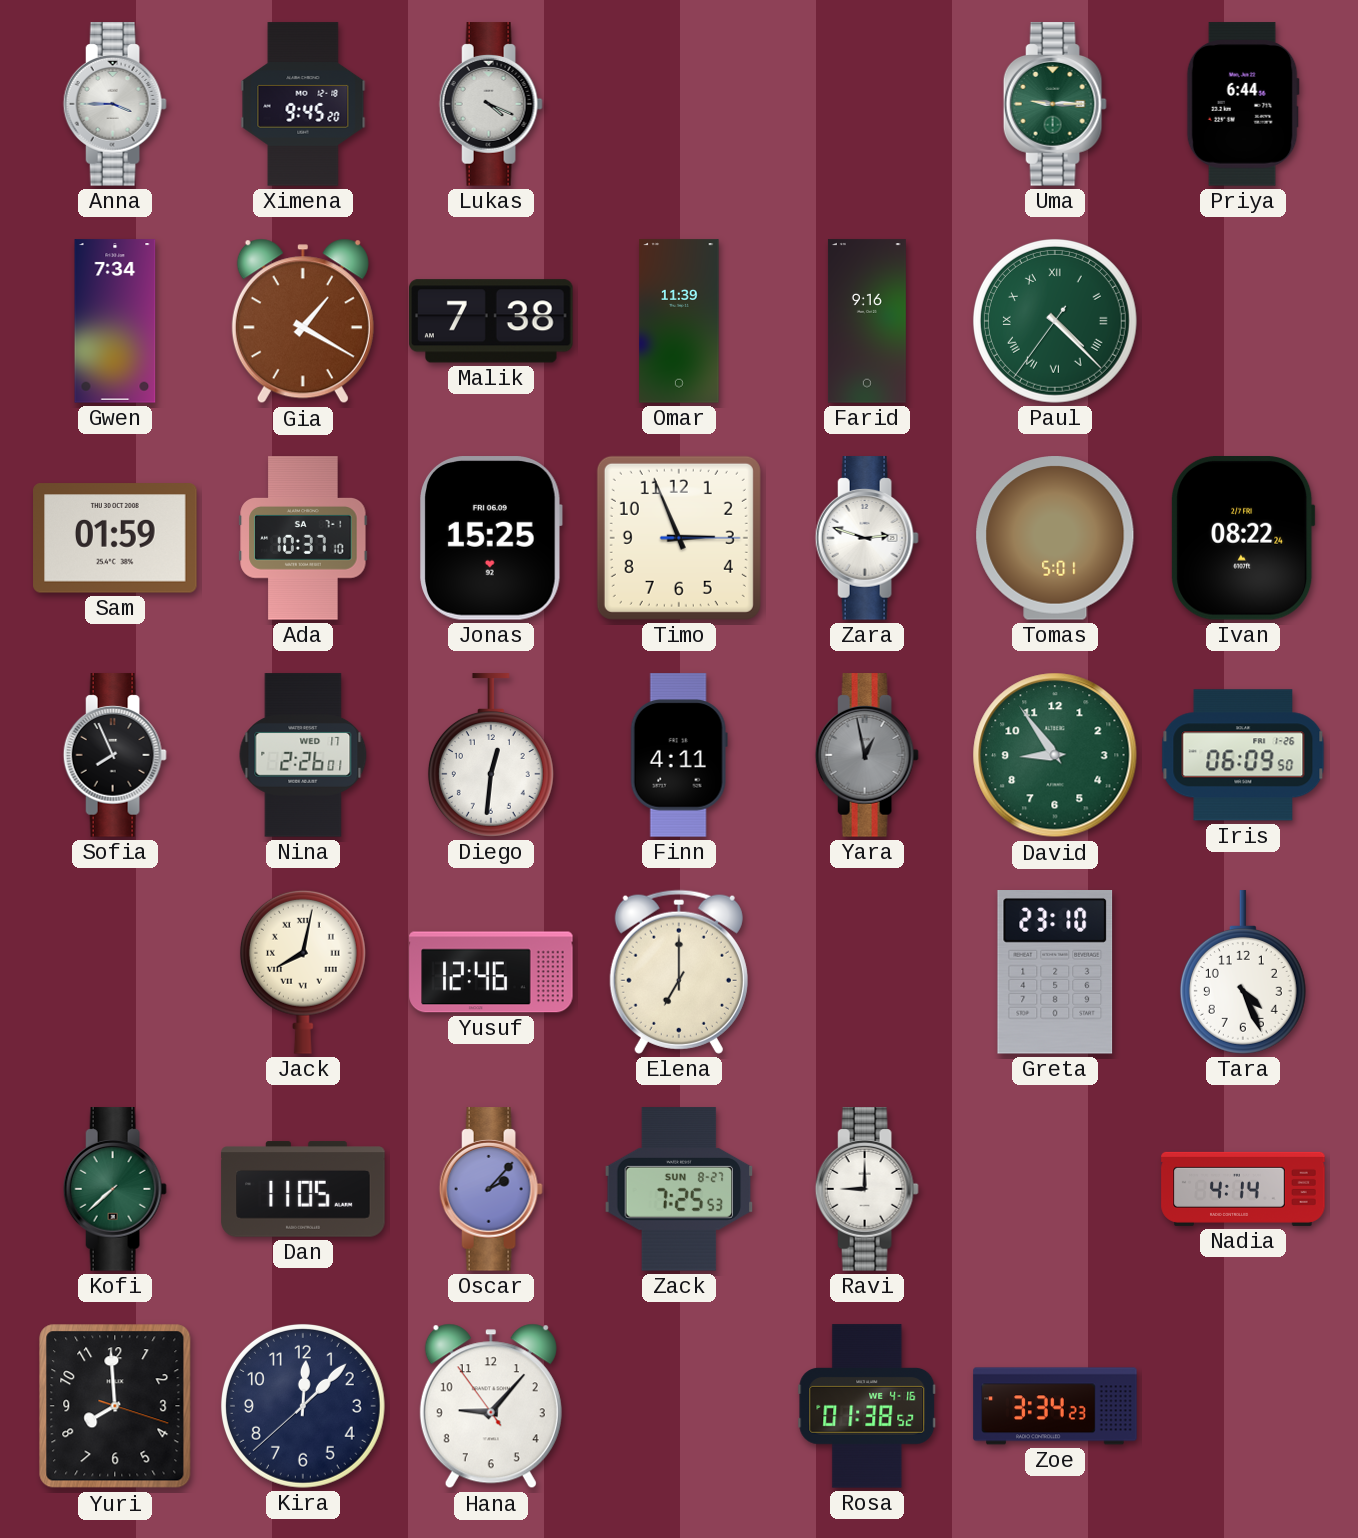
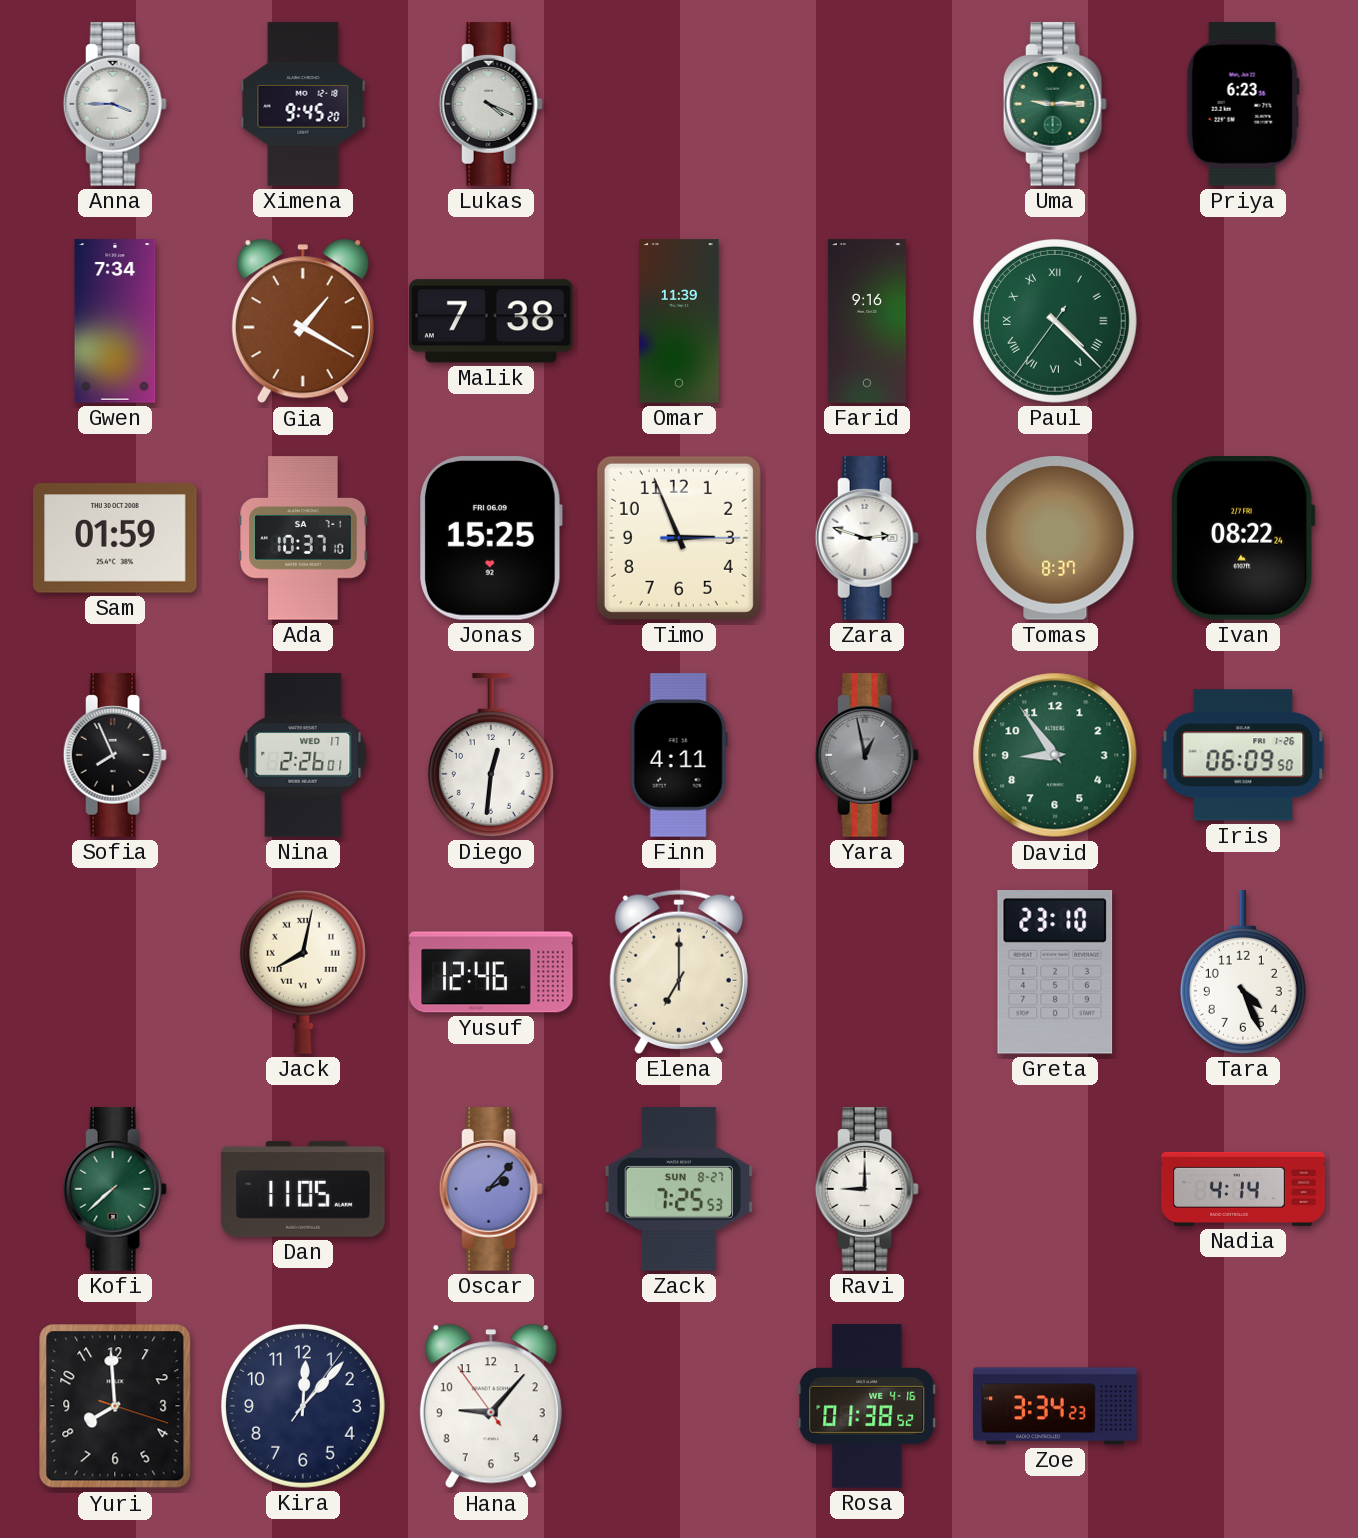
Priya: 6:44 -> 6:23
Tomas: 5:01 -> 8:37
Kira: 12:07:38 -> 12:07:06
